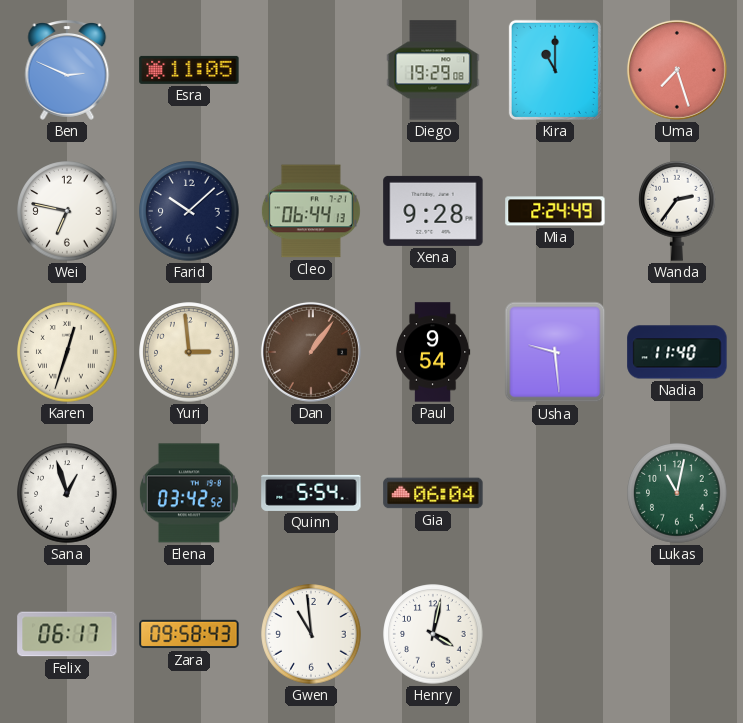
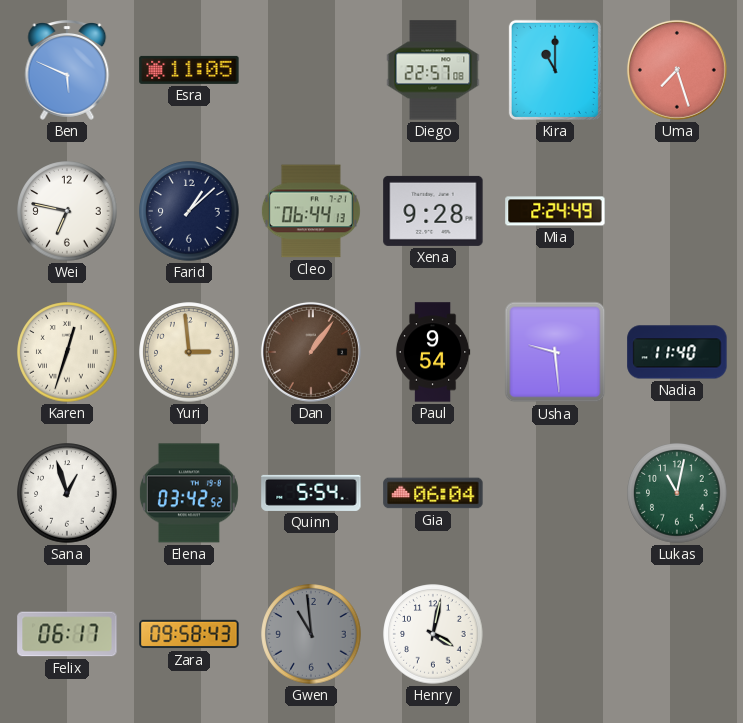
Ben: 2:49 -> 5:49
Diego: 19:29 -> 22:57
Farid: 10:08 -> 1:08
Wanda: 2:36 -> none
Gwen dial: white -> grey
